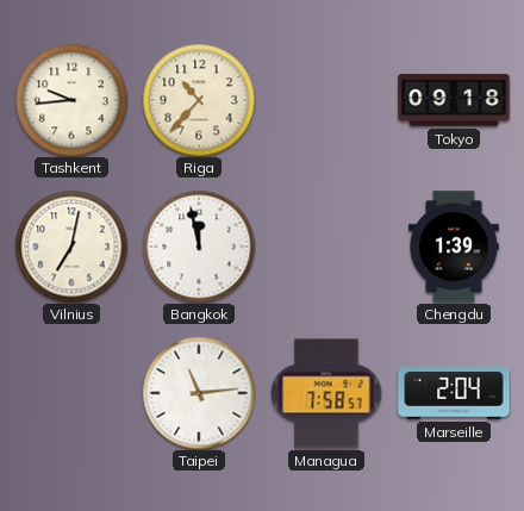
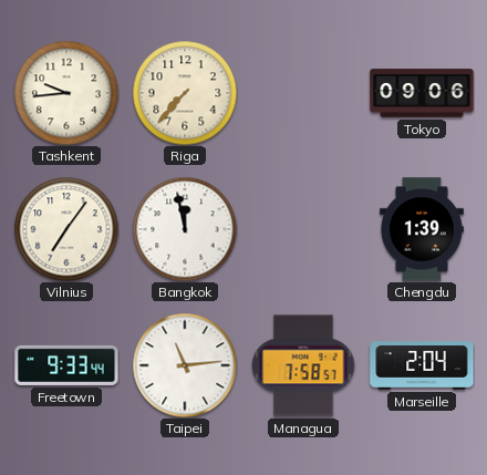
Riga: 10:37 -> 7:37
Tokyo: 09:18 -> 09:06
Vilnius: 7:02 -> 7:06
Freetown: none -> 9:33
